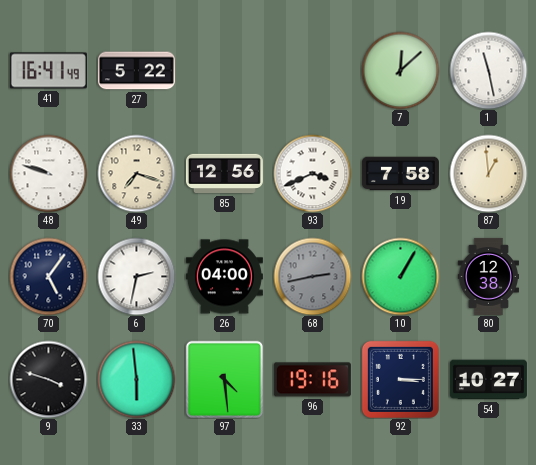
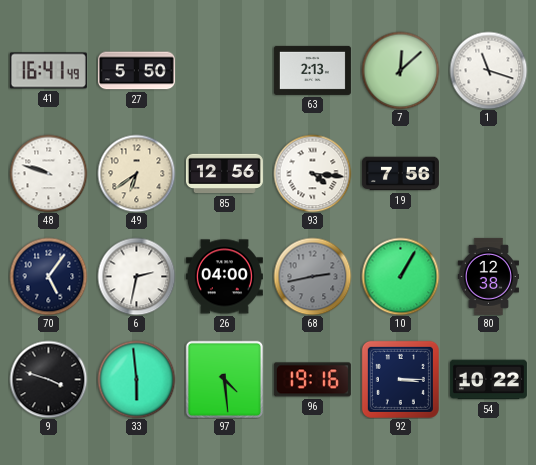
27: 5:22 -> 5:50
63: none -> 2:13
1: 11:28 -> 11:18
49: 7:18 -> 6:39
93: 3:41 -> 4:16
19: 7:58 -> 7:56
87: 12:59 -> none
54: 10:27 -> 10:22
